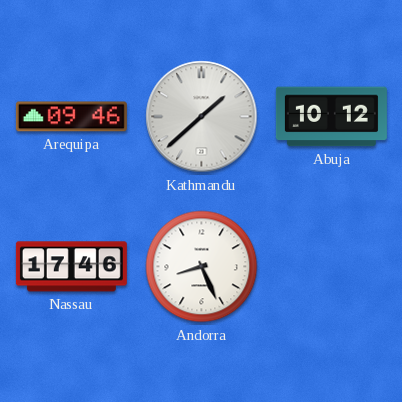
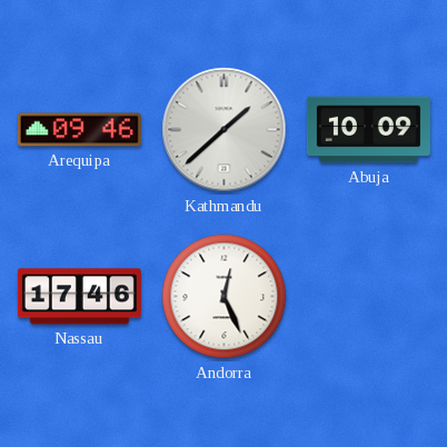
Abuja: 10:12 -> 10:09
Andorra: 8:26 -> 12:26
